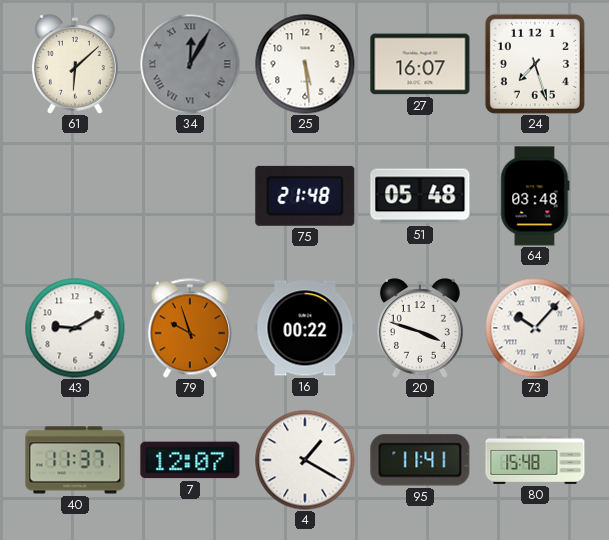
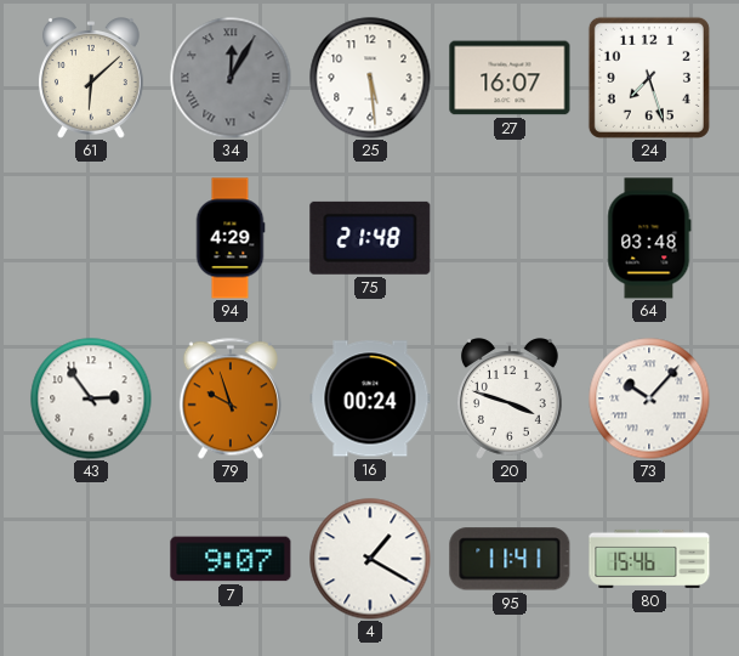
94: none -> 4:29
51: 05:48 -> none
43: 9:10 -> 2:54
16: 00:22 -> 00:24
40: 11:37 -> none
7: 12:07 -> 9:07
80: 15:48 -> 15:46
